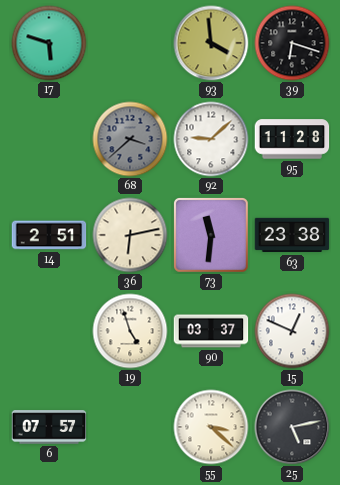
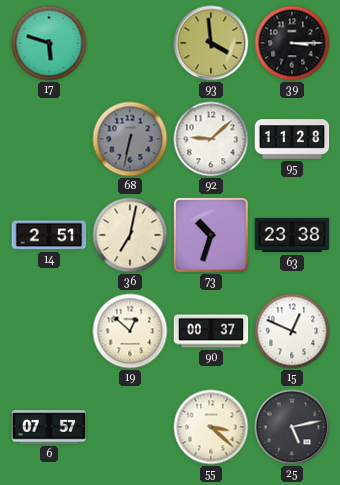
39: 6:18 -> 3:15
68: 3:38 -> 6:32
36: 6:13 -> 7:02
73: 11:31 -> 10:33
19: 4:57 -> 12:52
90: 03:37 -> 00:37
